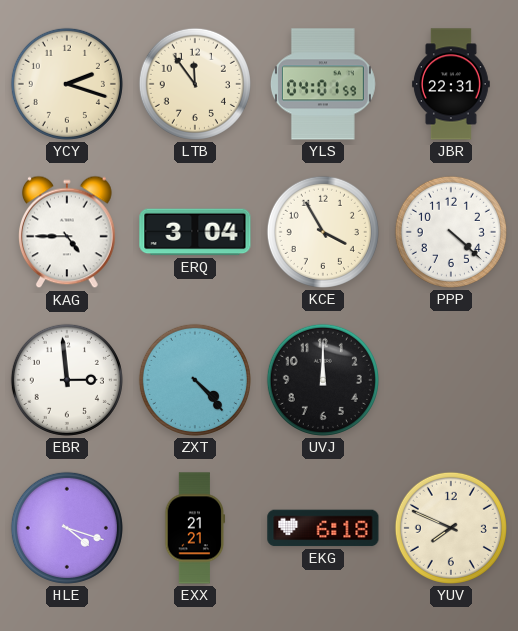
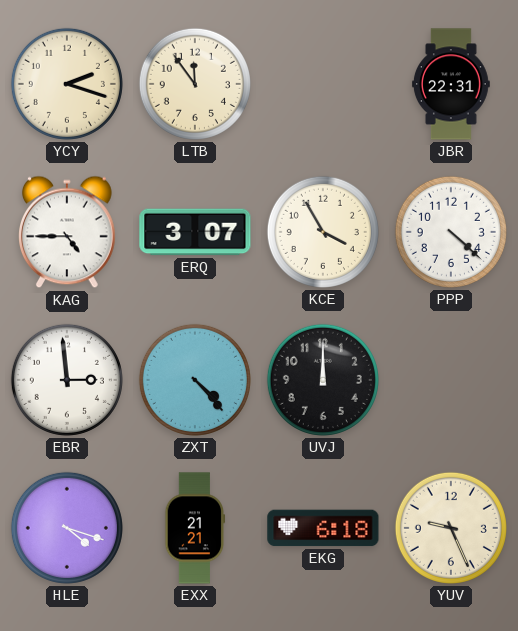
YLS: 04:01 -> none
ERQ: 3:04 -> 3:07
YUV: 7:49 -> 9:26
